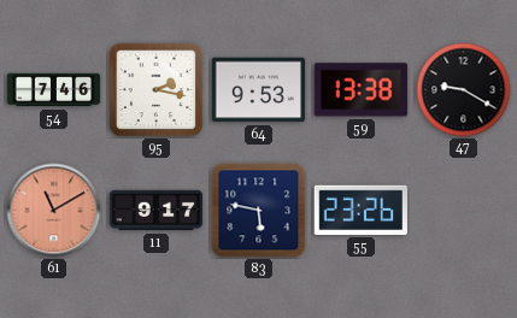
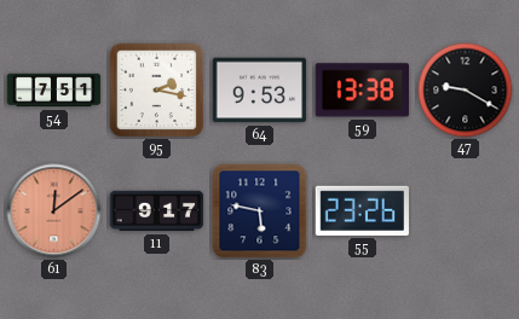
54: 7:46 -> 7:51
61: 11:10 -> 12:09
